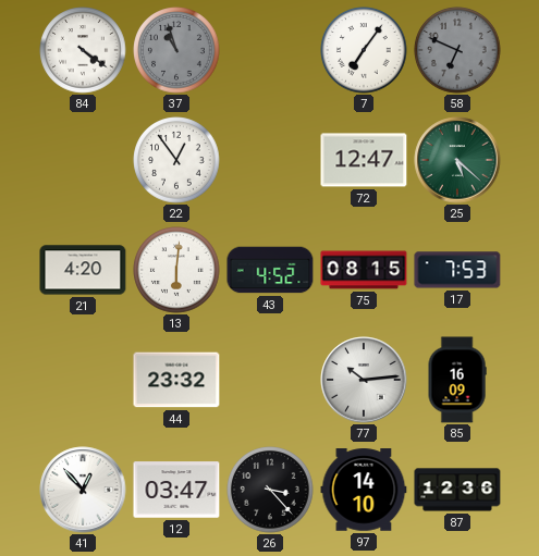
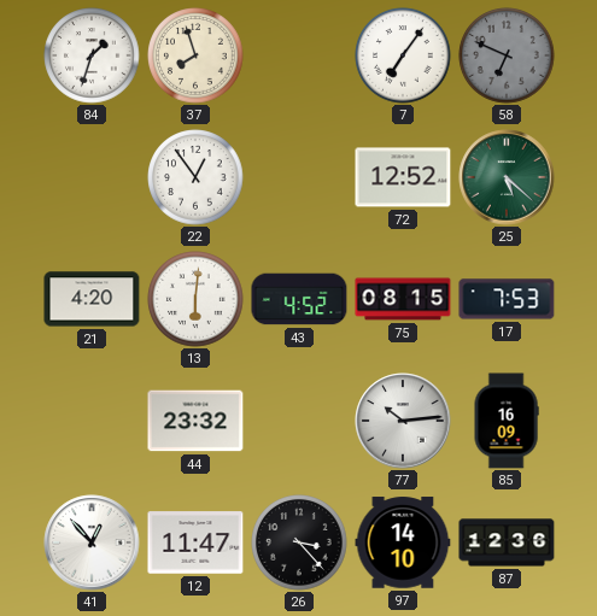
84: 4:21 -> 1:33
37: 10:57 -> 7:57
37 dial: grey -> cream
72: 12:47 -> 12:52
12: 03:47 -> 11:47
